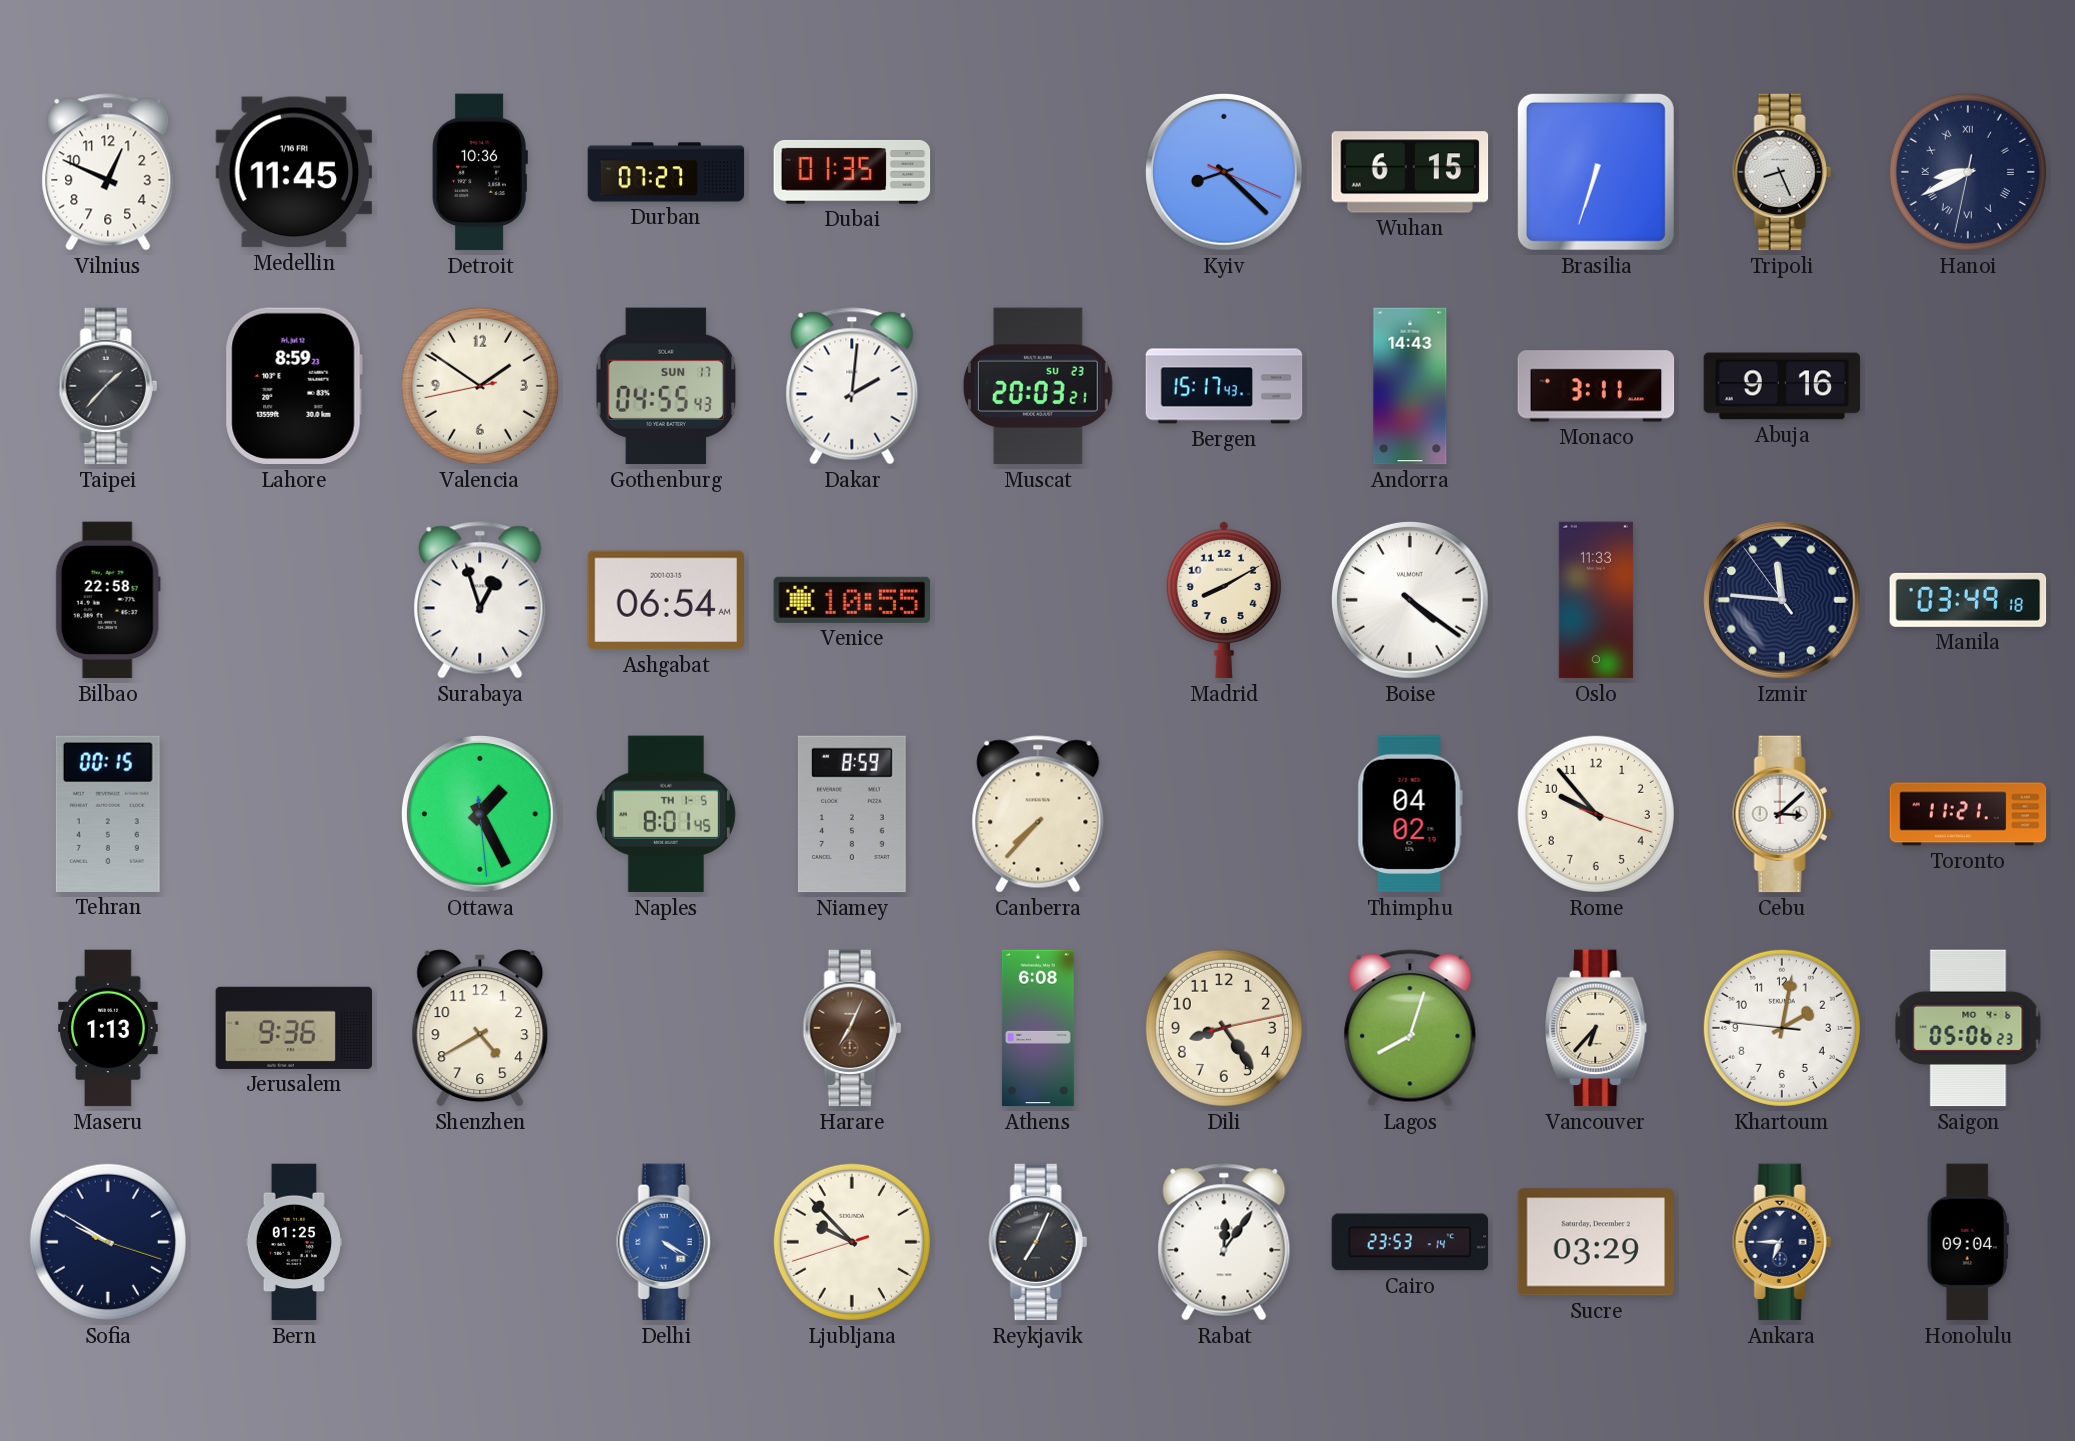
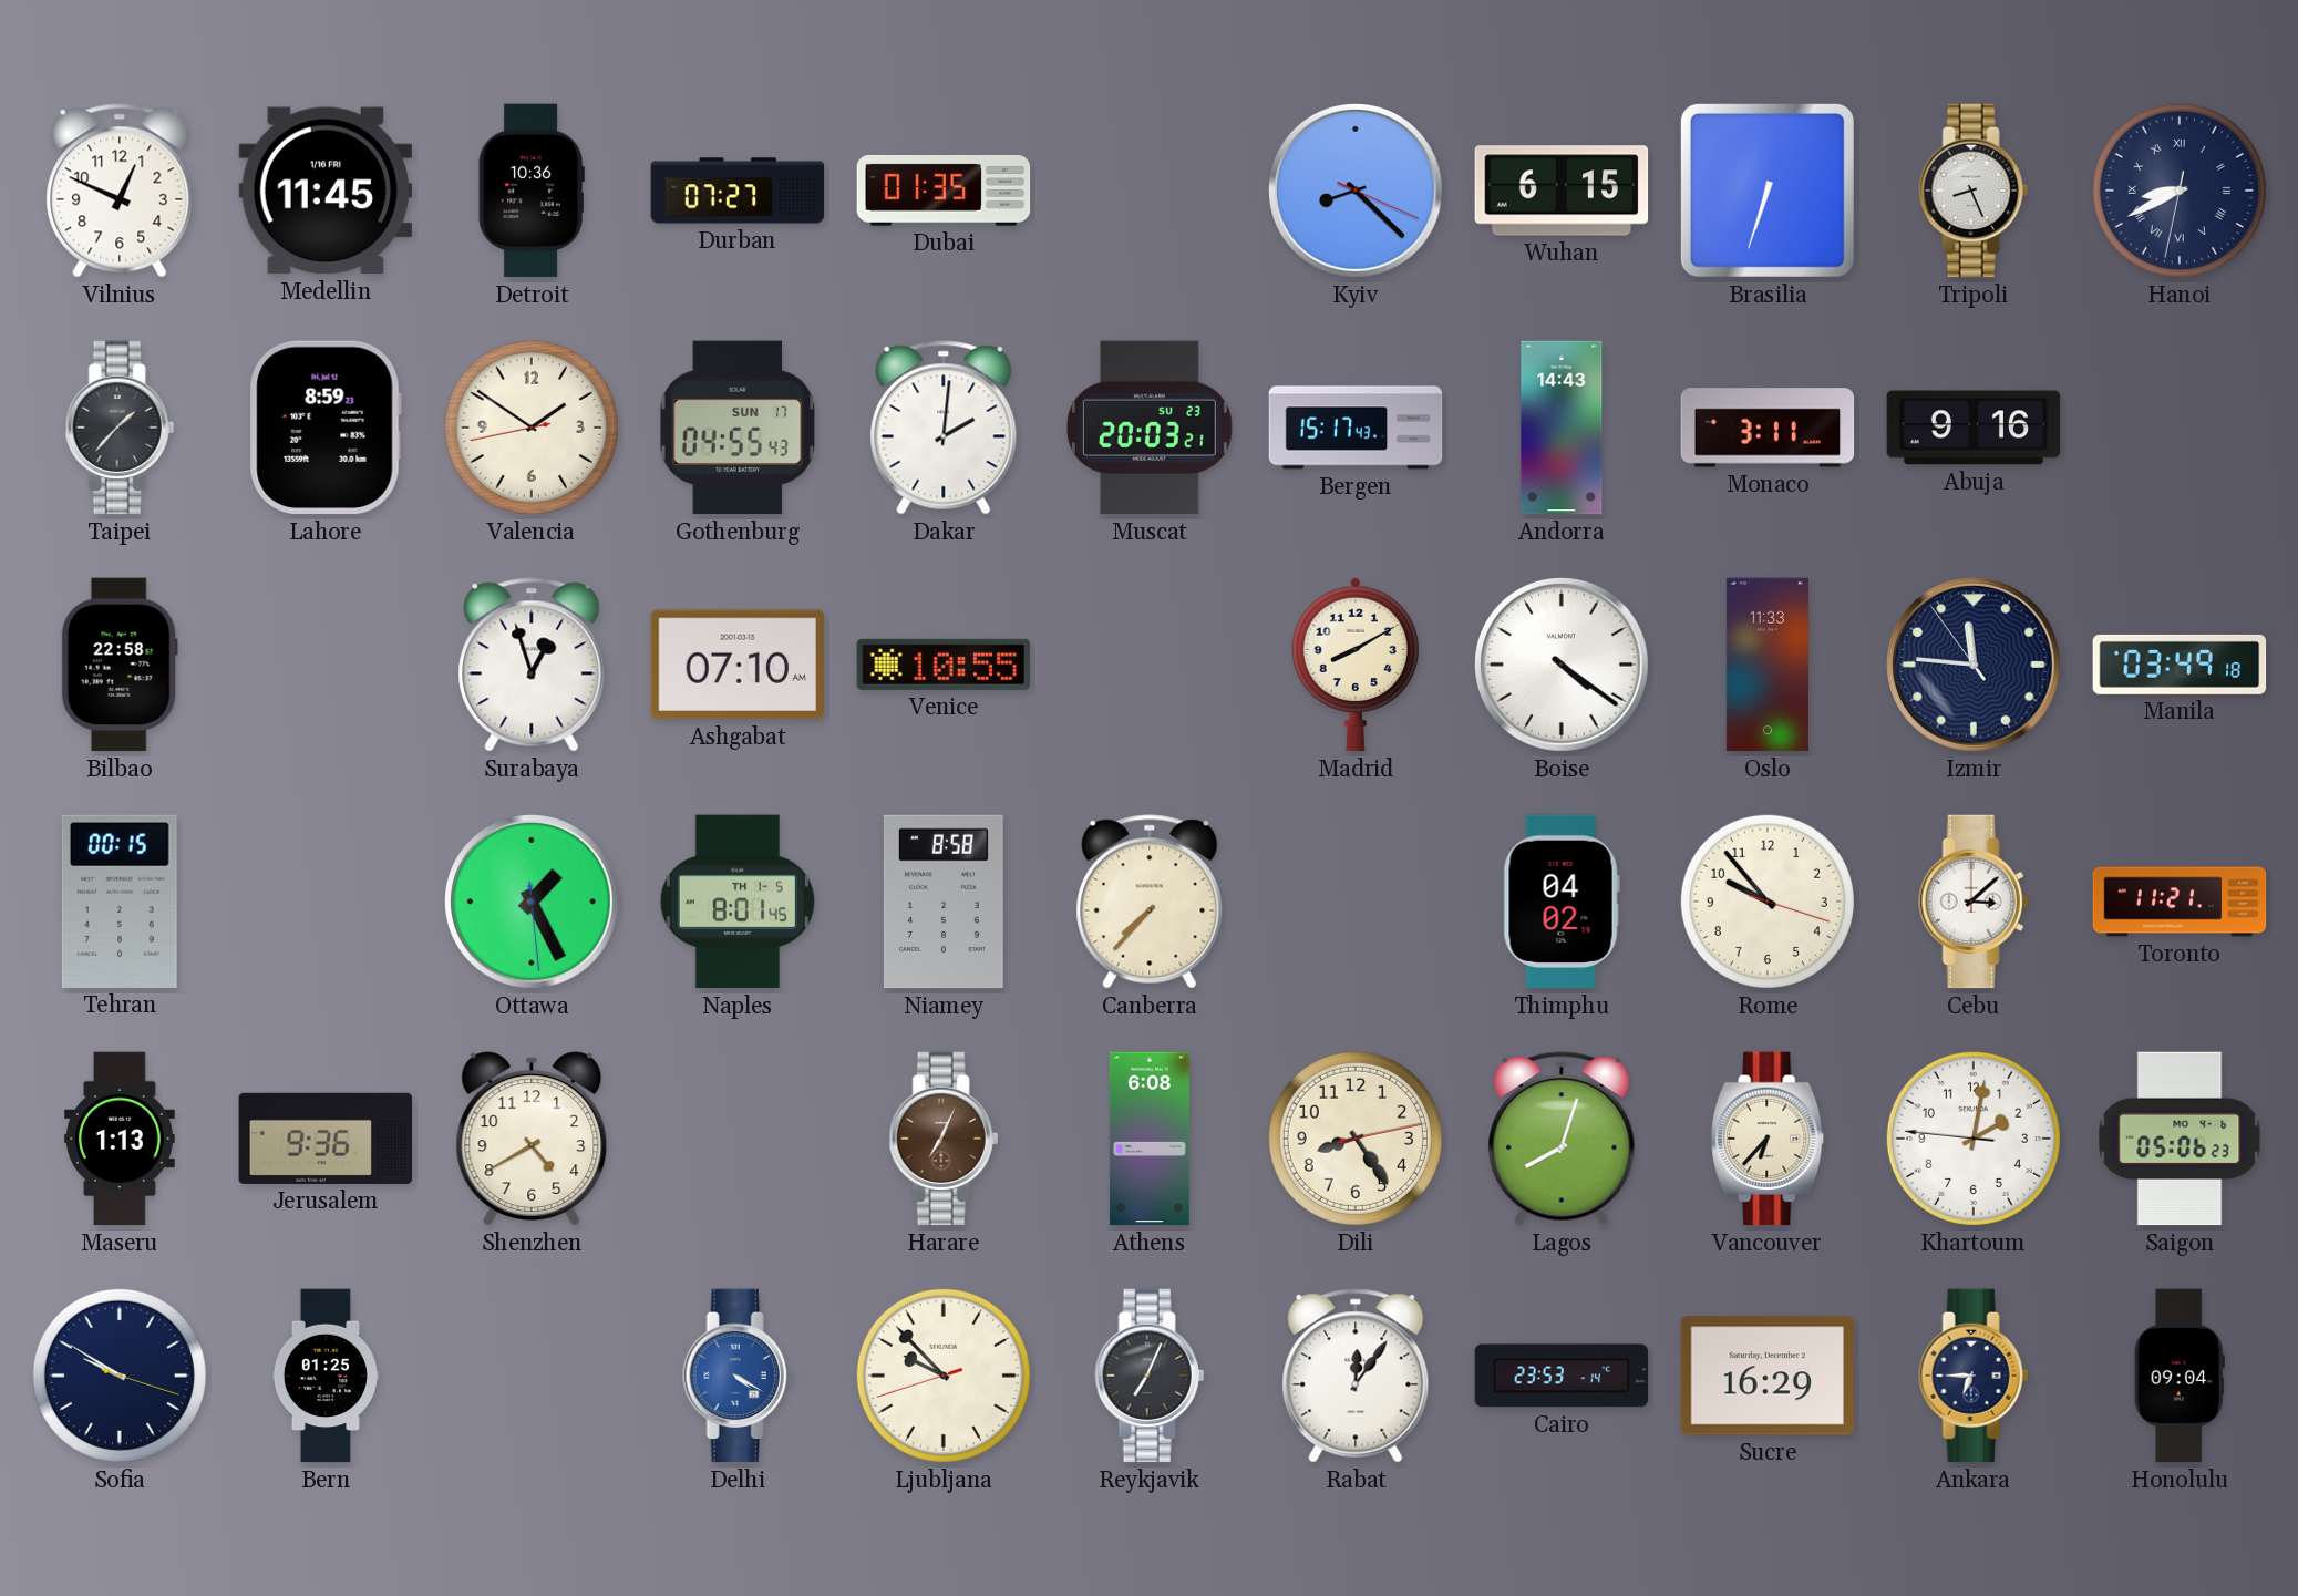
Ashgabat: 06:54 -> 07:10
Niamey: 8:59 -> 8:58
Sucre: 03:29 -> 16:29
